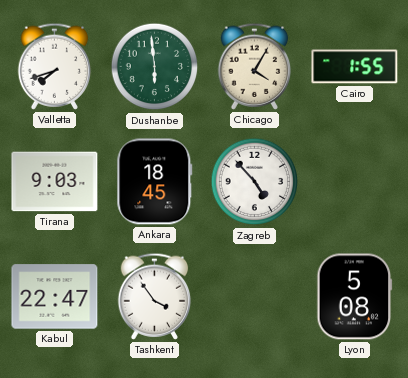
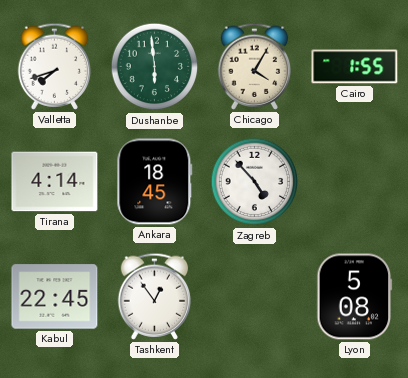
Tirana: 9:03 -> 4:14
Kabul: 22:47 -> 22:45
Tashkent: 3:54 -> 12:54
